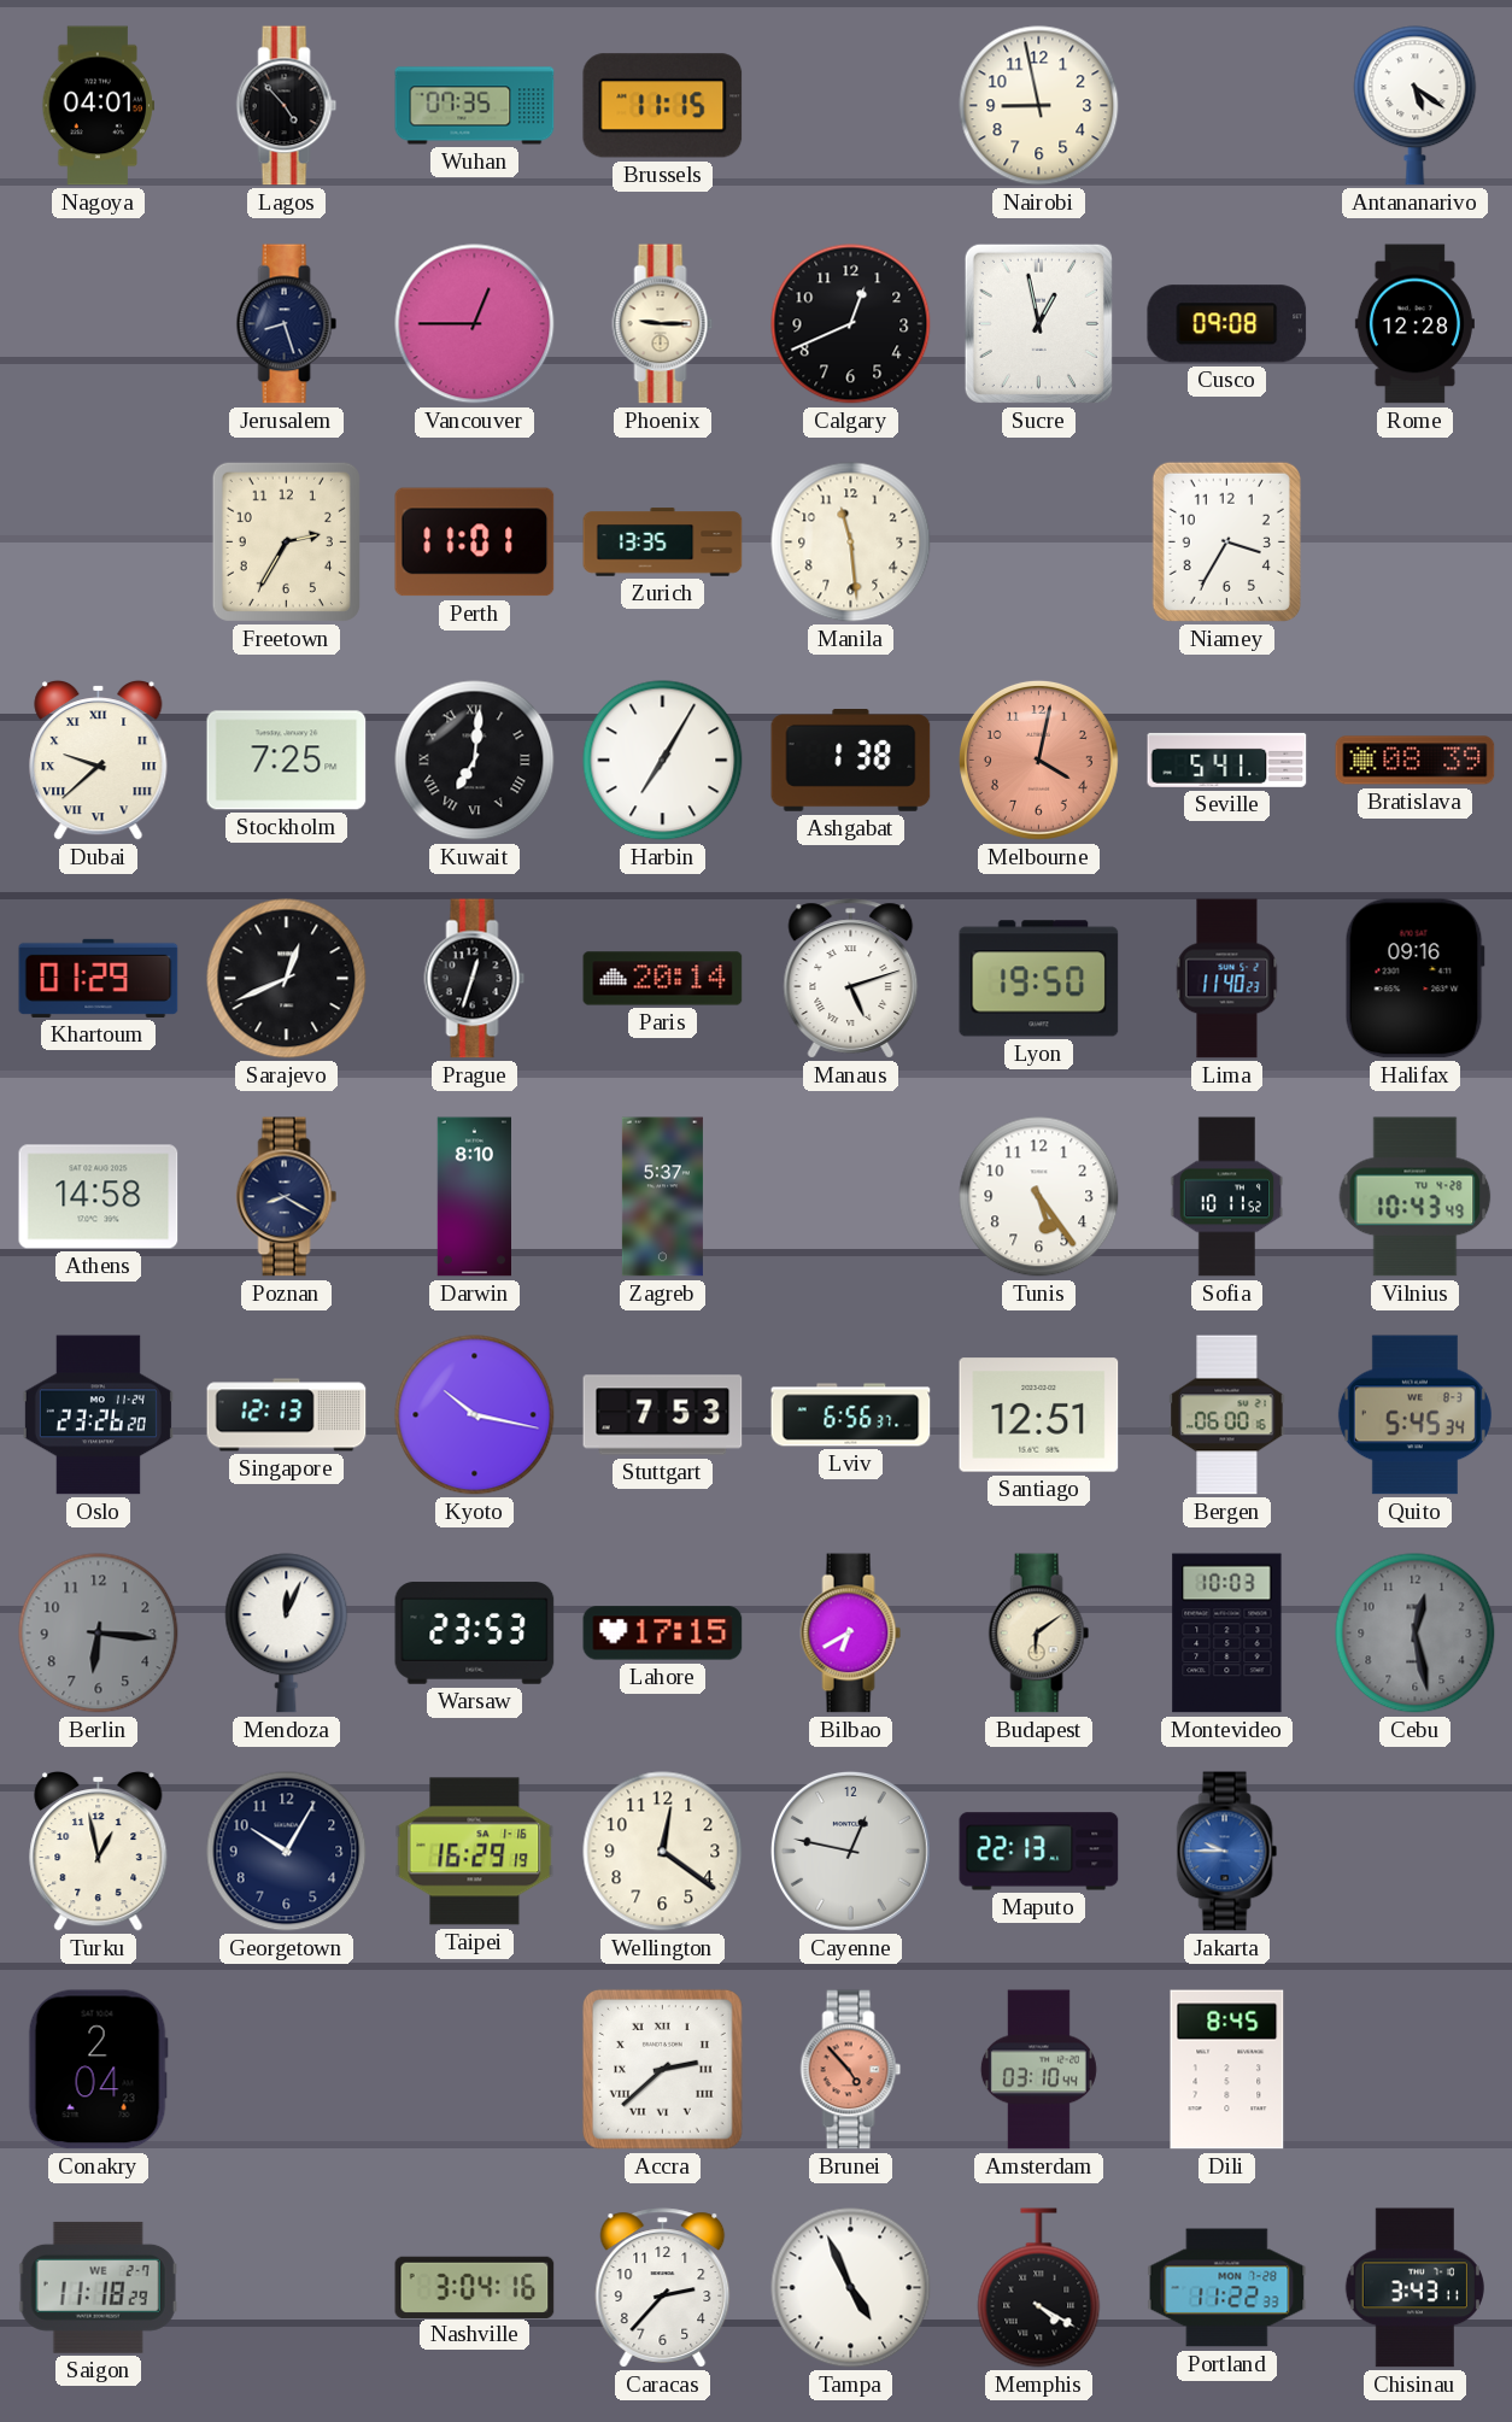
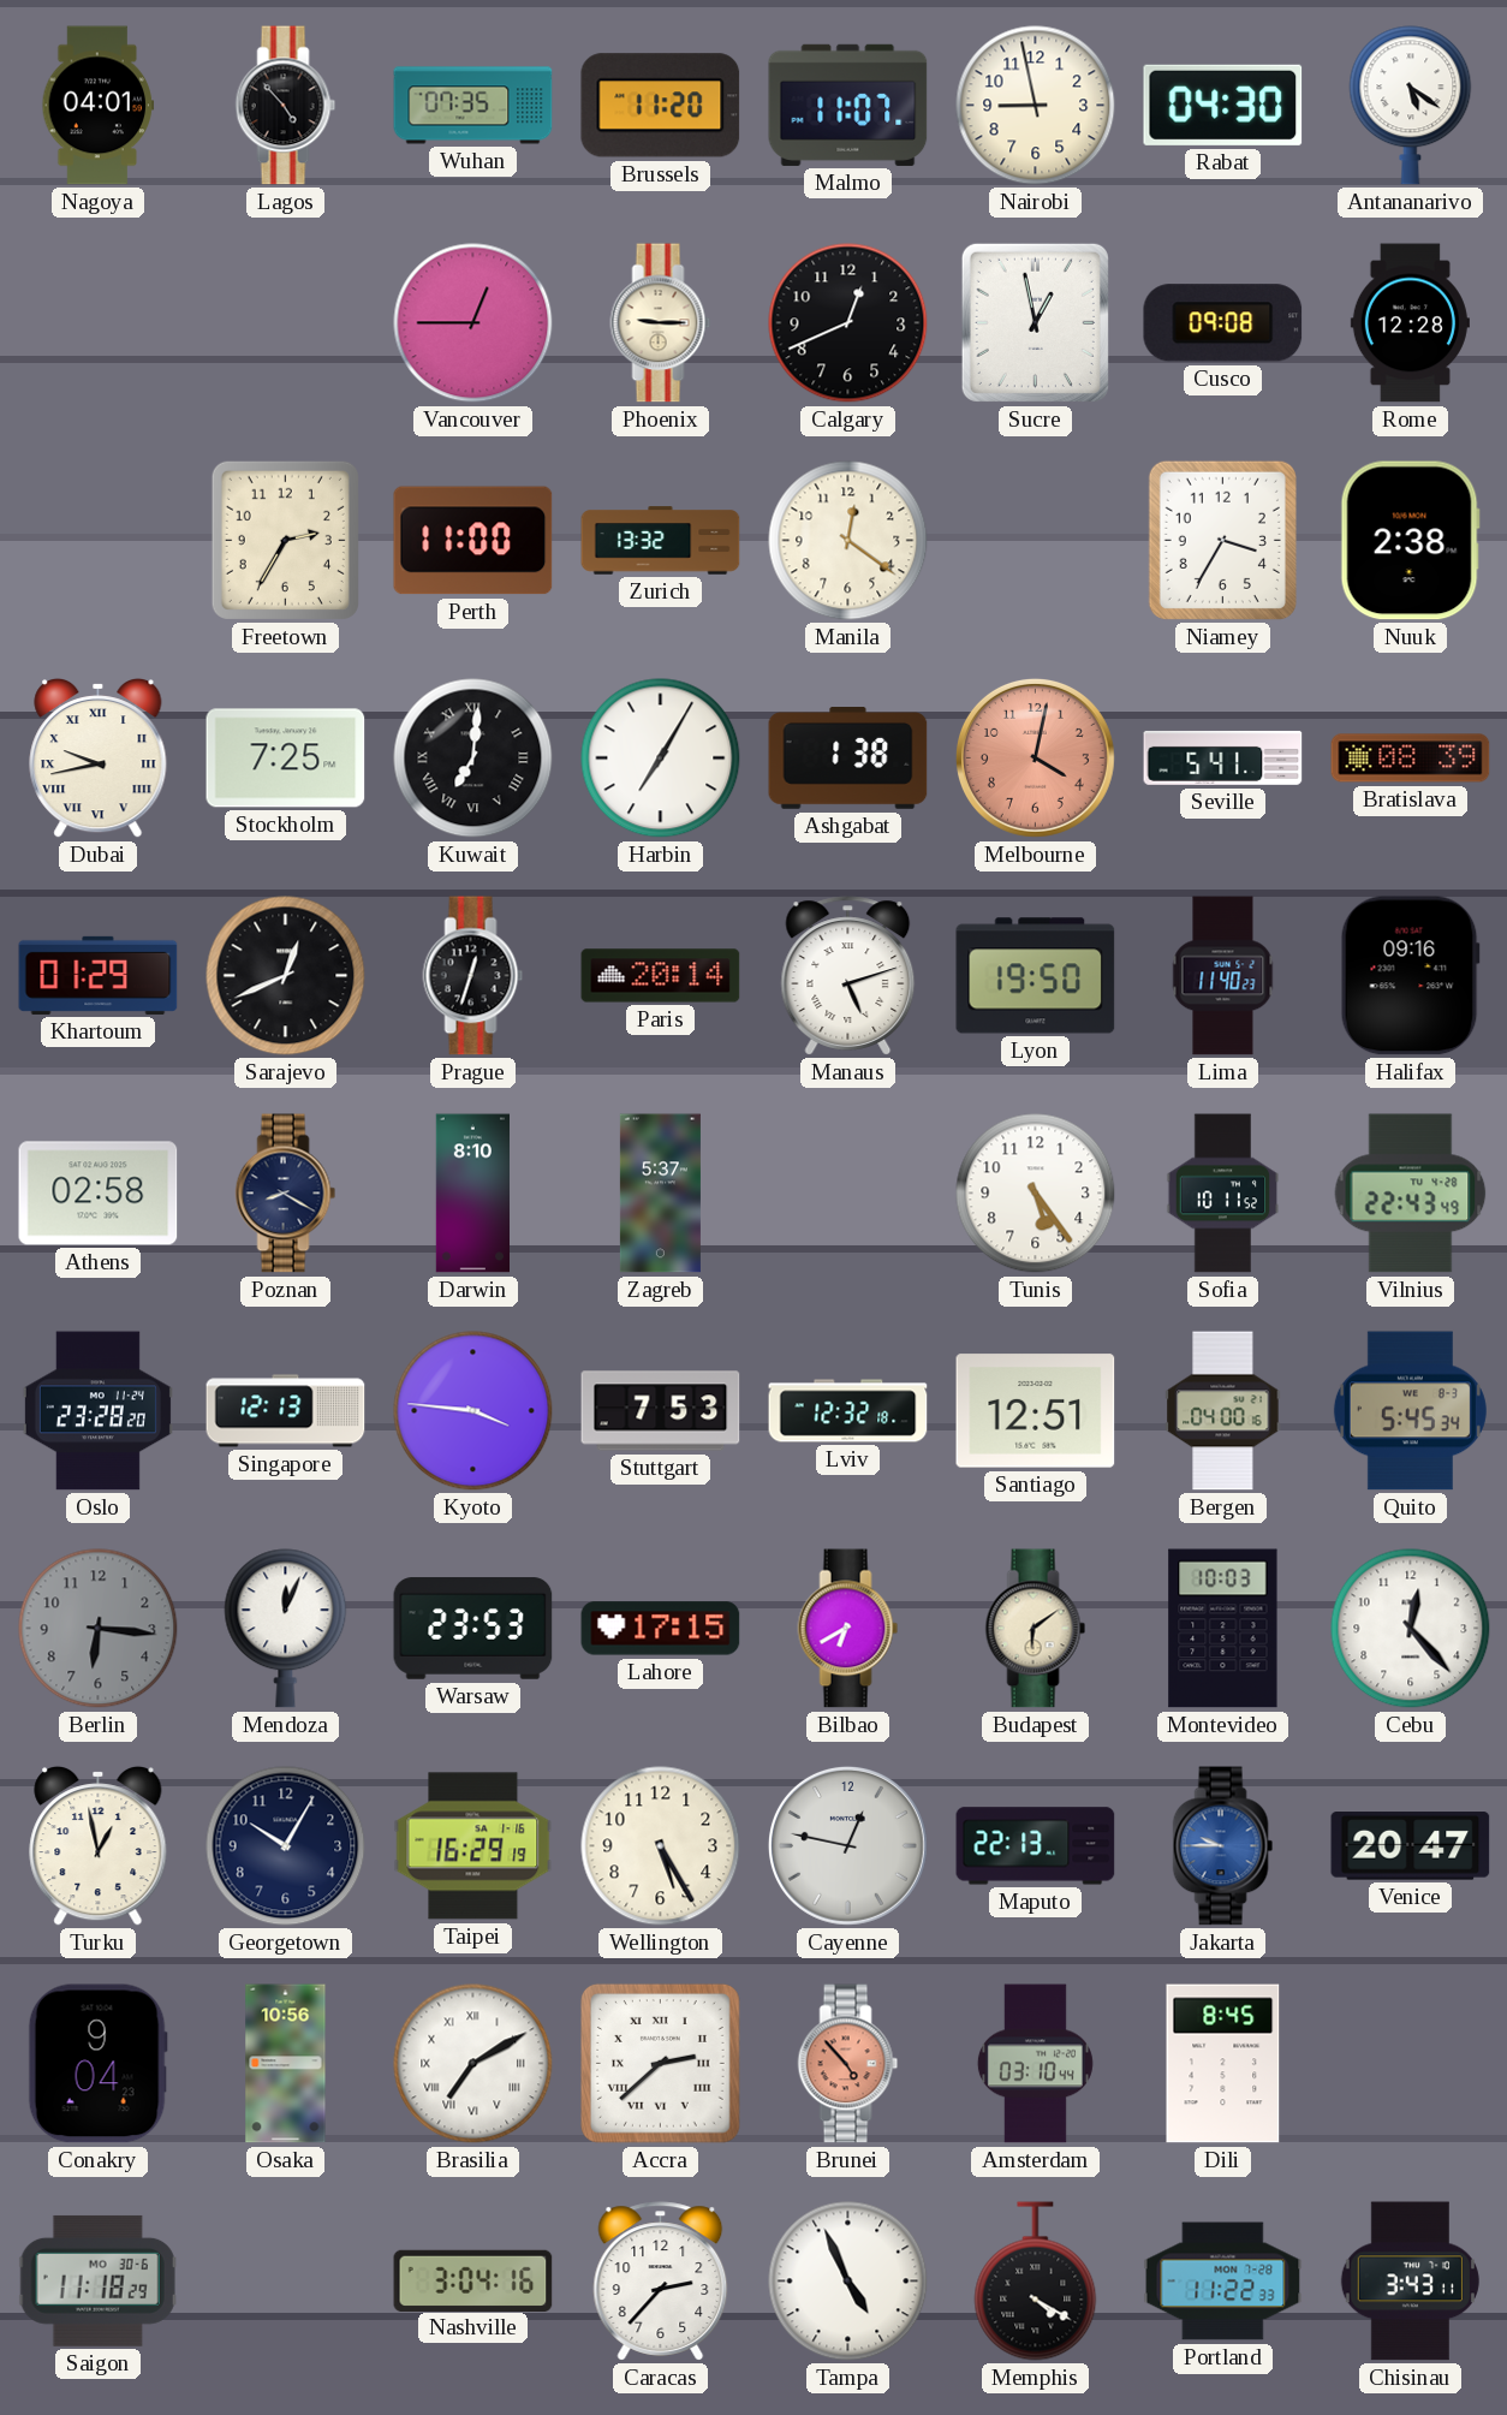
Brussels: 11:15 -> 11:20
Malmo: none -> 11:07
Rabat: none -> 04:30
Jerusalem: 8:27 -> none
Perth: 11:01 -> 11:00
Zurich: 13:35 -> 13:32
Manila: 11:29 -> 12:21
Nuuk: none -> 2:38
Dubai: 9:38 -> 9:43
Athens: 14:58 -> 02:58
Vilnius: 10:43 -> 22:43
Oslo: 23:26 -> 23:28
Kyoto: 10:17 -> 3:46
Lviv: 6:56 -> 12:32
Bergen: 06:00 -> 04:00
Cebu: 12:28 -> 12:23
Cebu dial: grey -> white
Wellington: 12:21 -> 5:25
Venice: none -> 20:47
Conakry: 2:04 -> 9:04
Osaka: none -> 10:56
Brasilia: none -> 7:10
Saigon date: WE 2-7 -> MO 30-6
